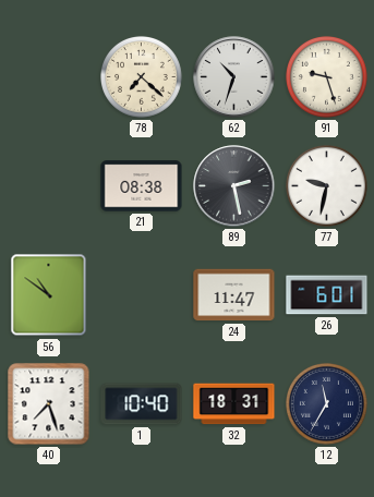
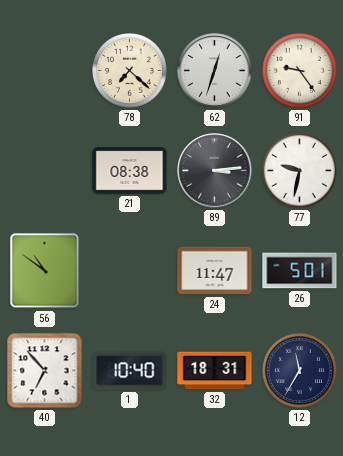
62: 10:33 -> 12:33
91: 9:27 -> 9:24
89: 2:28 -> 3:14
26: 6:01 -> 5:01
40: 7:27 -> 6:53
